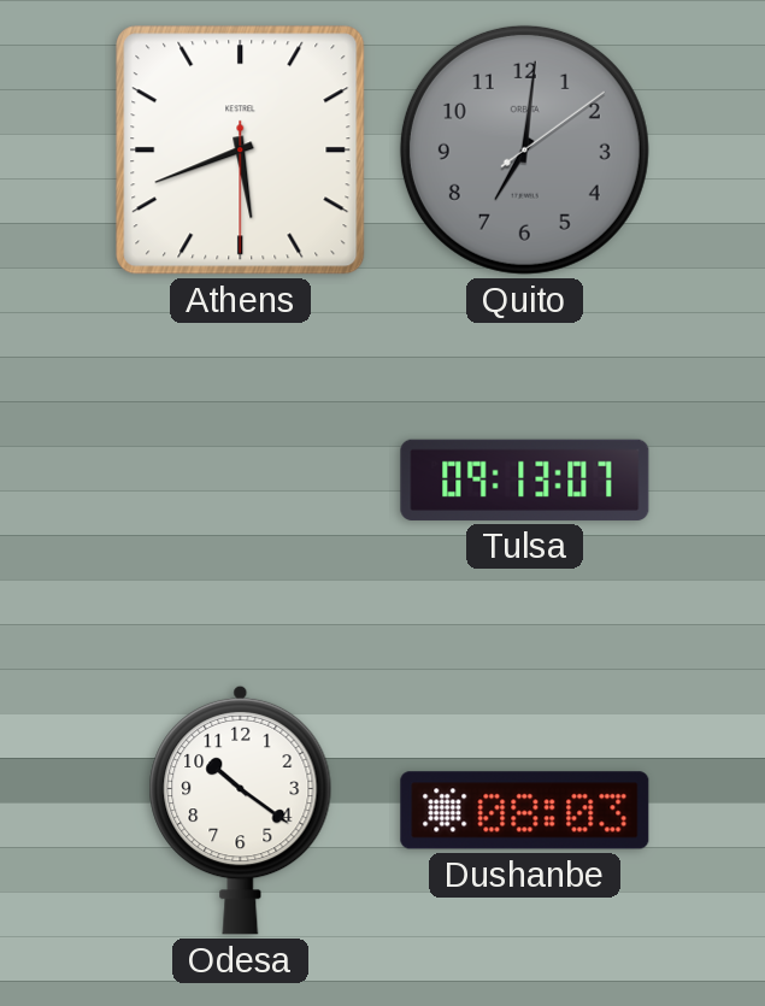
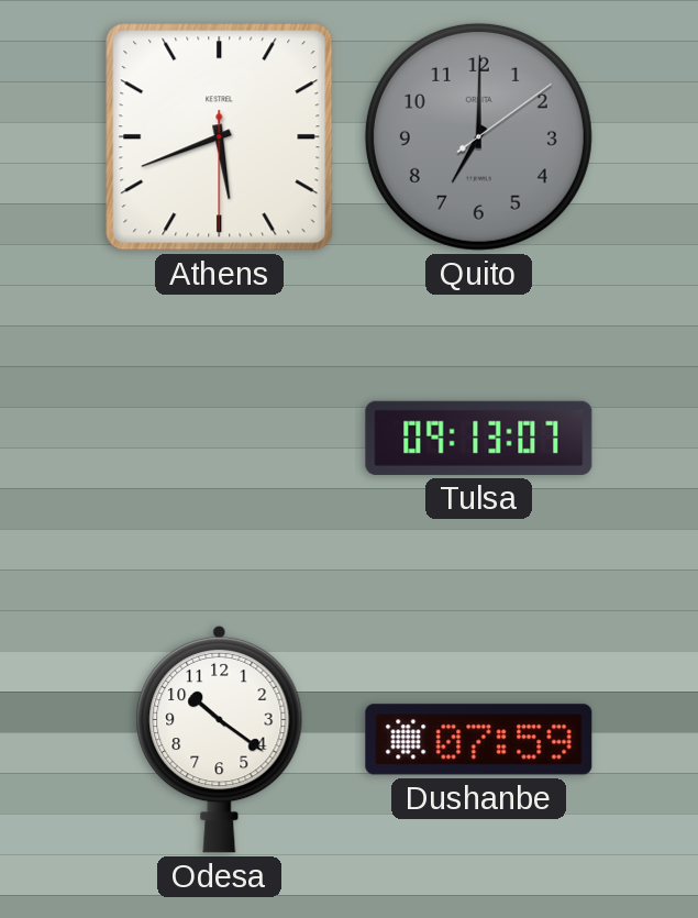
Quito: 7:01 -> 7:00
Dushanbe: 08:03 -> 07:59
